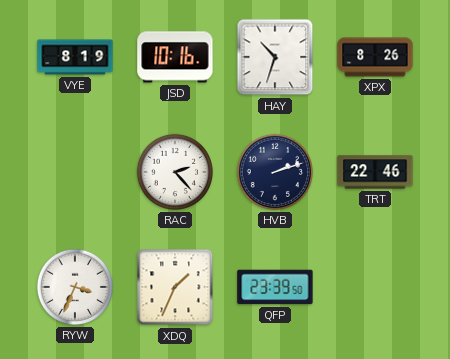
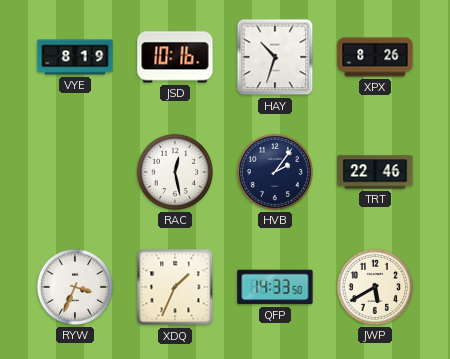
RAC: 2:23 -> 12:28
HVB: 2:12 -> 2:06
QFP: 23:39 -> 14:33
JWP: none -> 5:40
